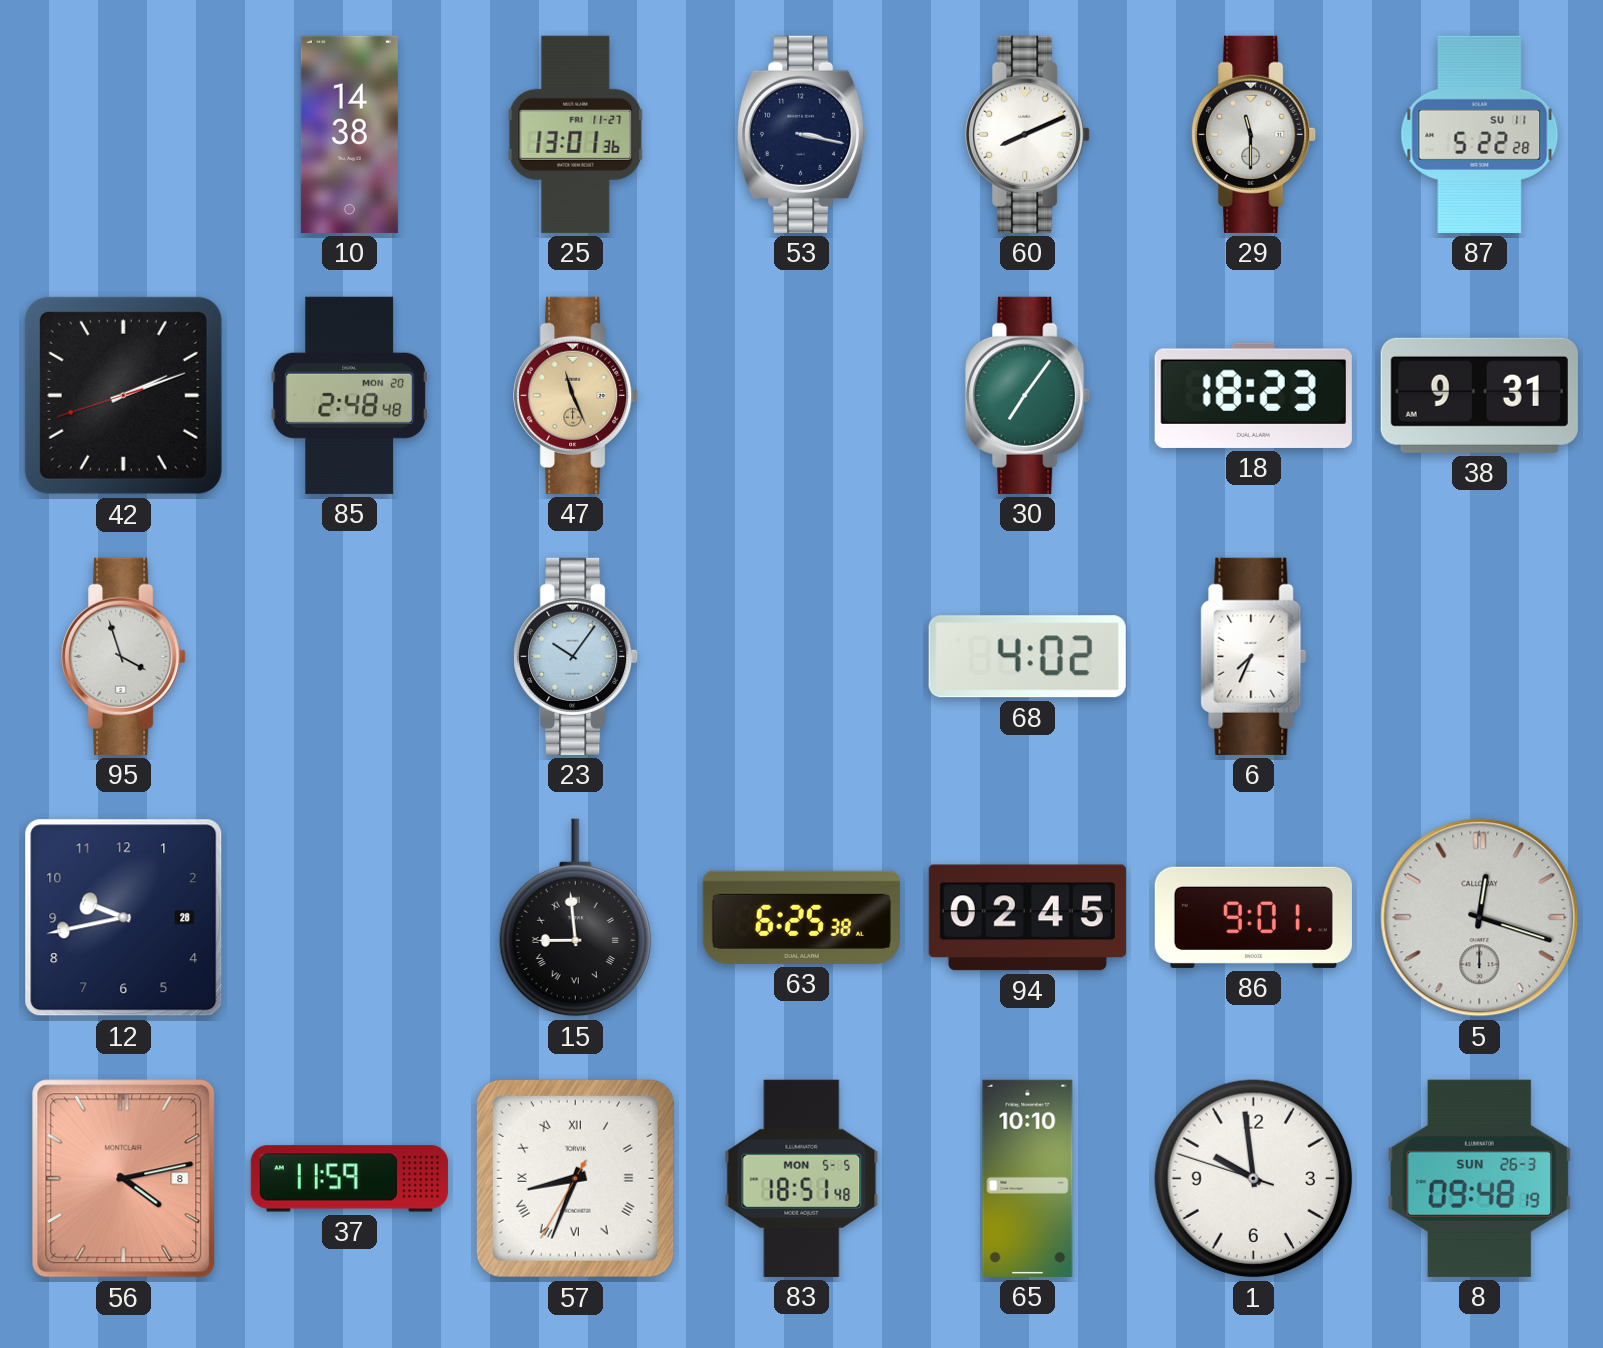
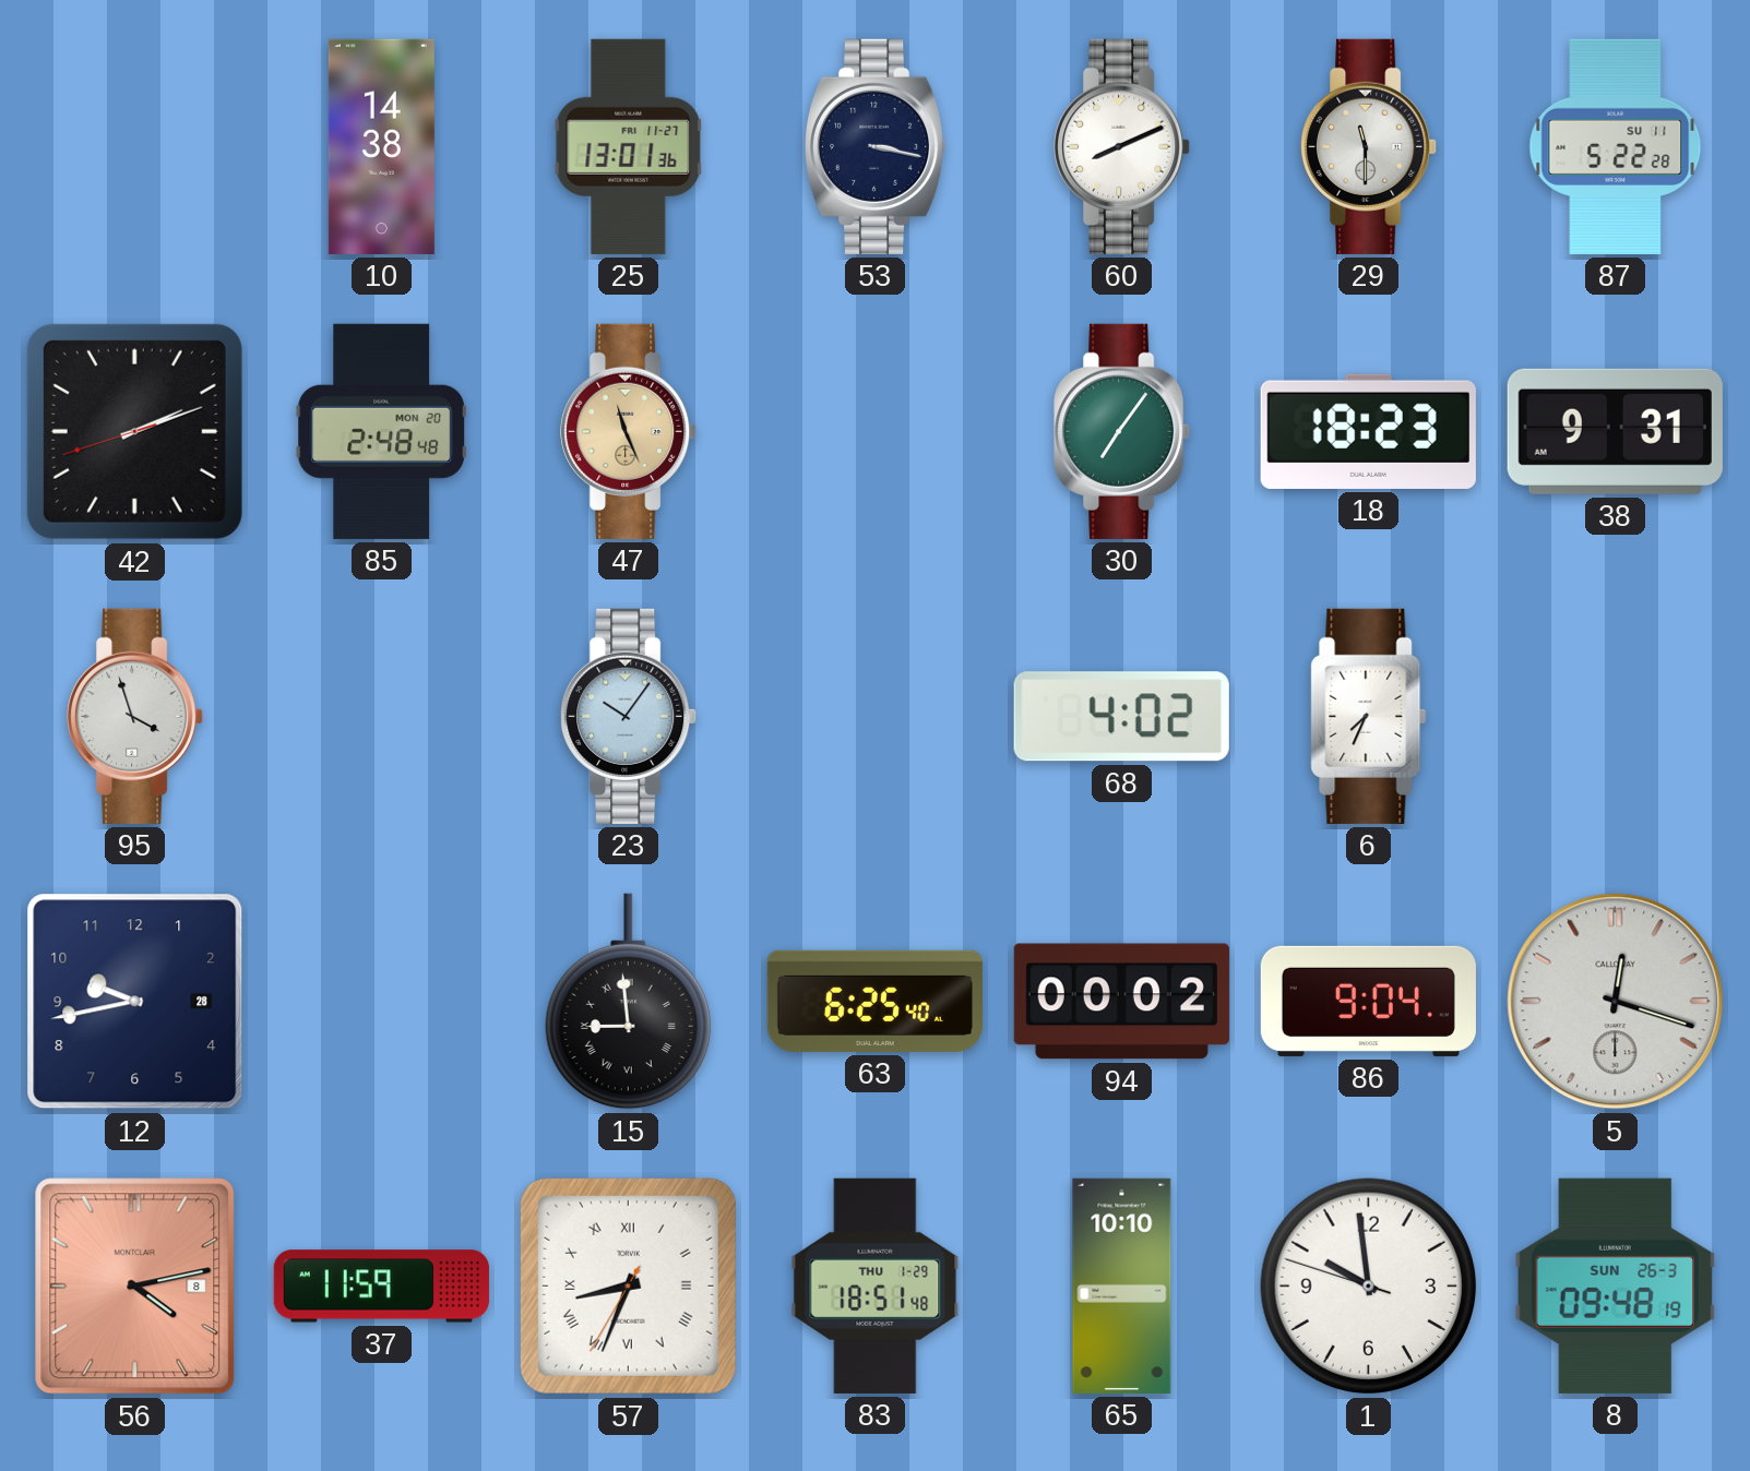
63: 6:25:38 -> 6:25:40
94: 02:45 -> 00:02
86: 9:01 -> 9:04
83 date: MON 5-5 -> THU 1-29
